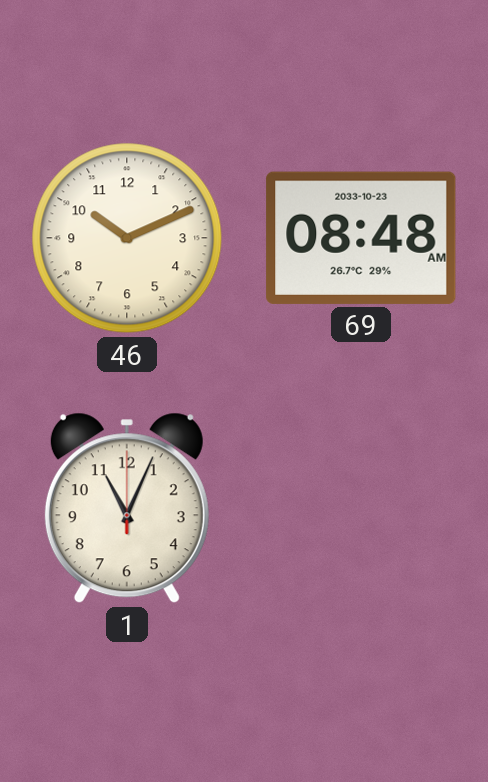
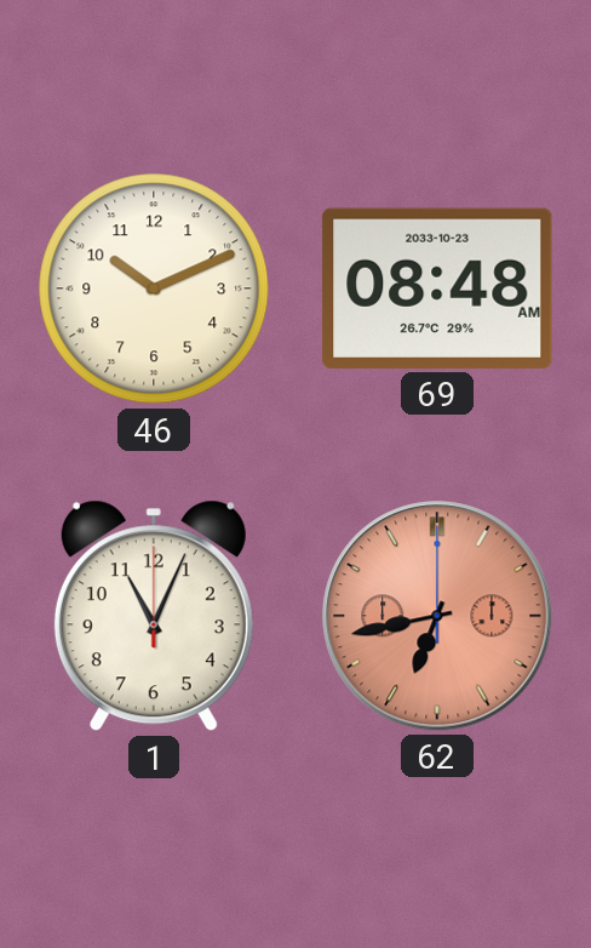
62: none -> 6:43
